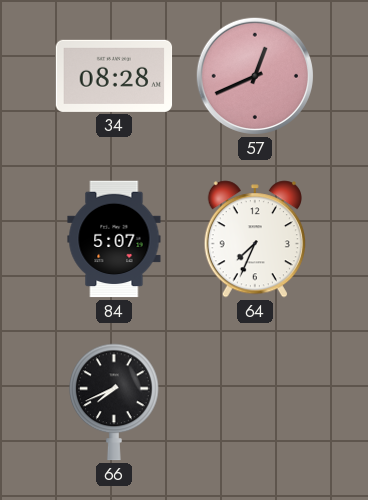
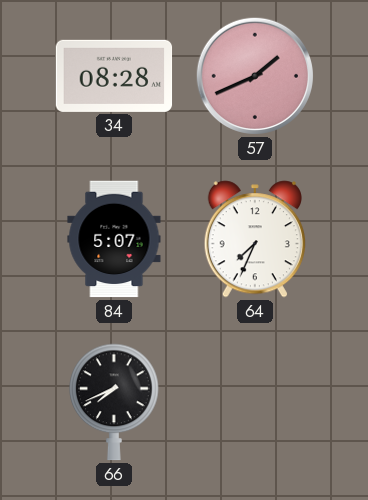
57: 12:41 -> 1:41
